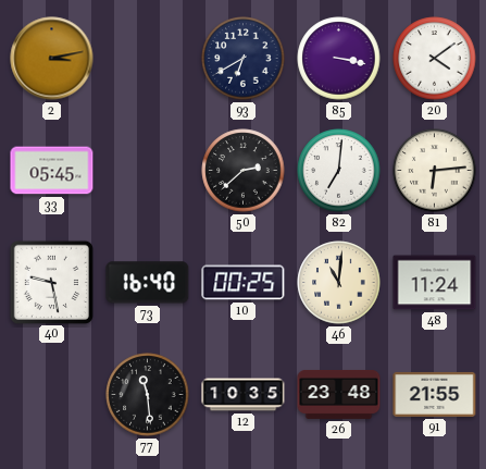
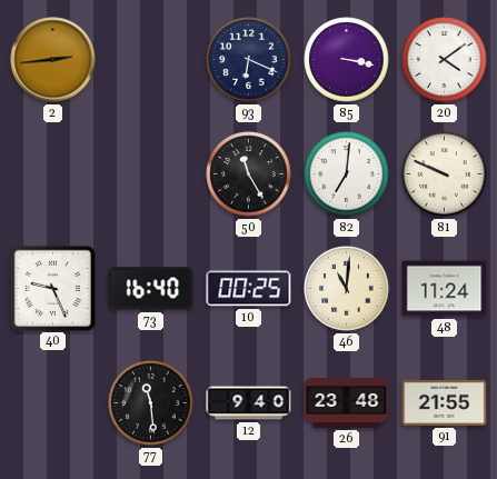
2: 3:13 -> 2:44
93: 6:40 -> 6:19
33: 05:45 -> none
50: 2:38 -> 11:25
81: 6:14 -> 9:49
40: 9:28 -> 9:26
12: 10:35 -> 9:40
